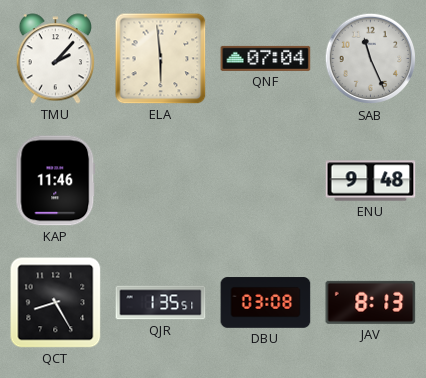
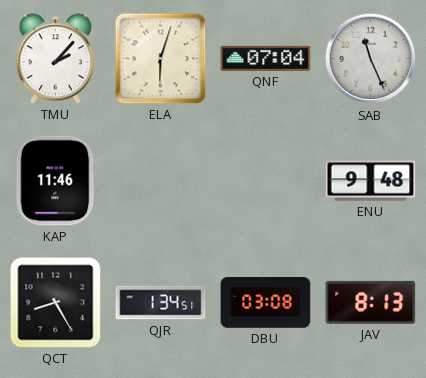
ELA: 5:59 -> 6:03
QJR: 1:35 -> 1:34
